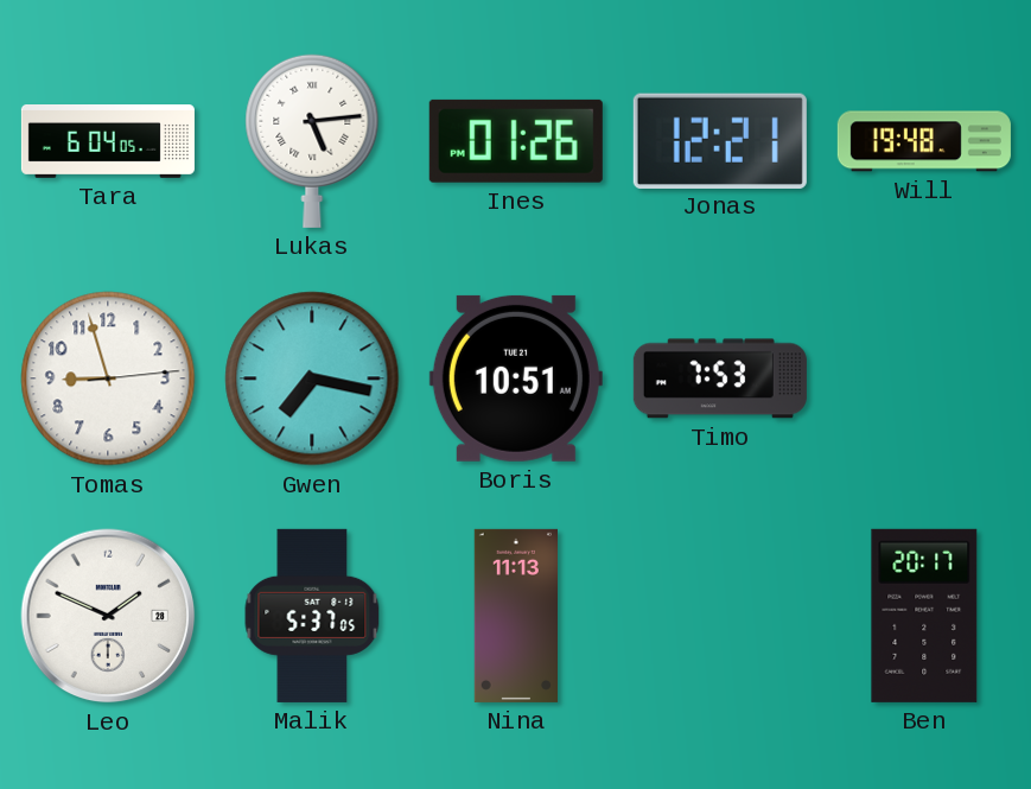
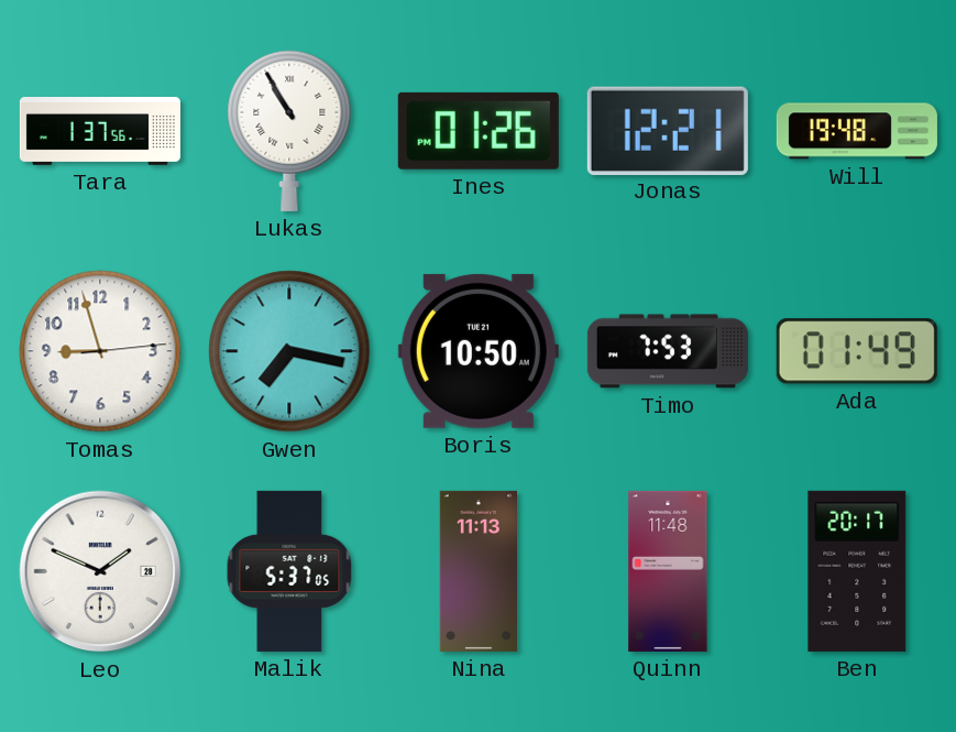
Tara: 6:04 -> 1:37
Lukas: 5:14 -> 10:55
Boris: 10:51 -> 10:50
Ada: none -> 01:49
Quinn: none -> 11:48
